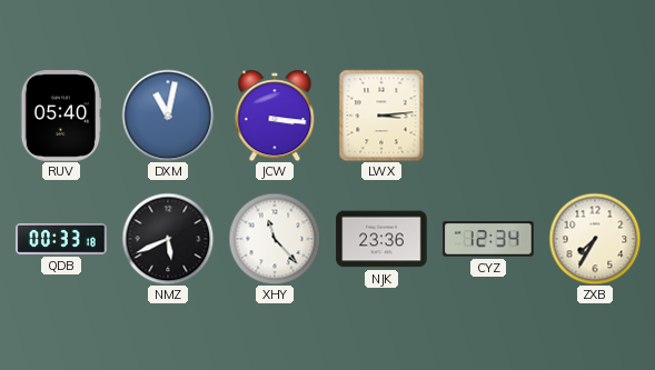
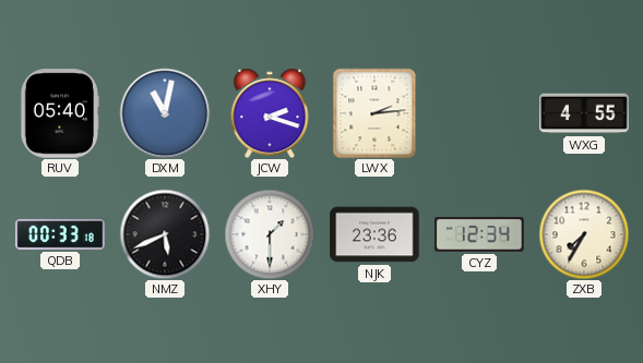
JCW: 3:16 -> 2:18
LWX: 3:14 -> 2:14
WXG: none -> 4:55
XHY: 11:23 -> 1:30
